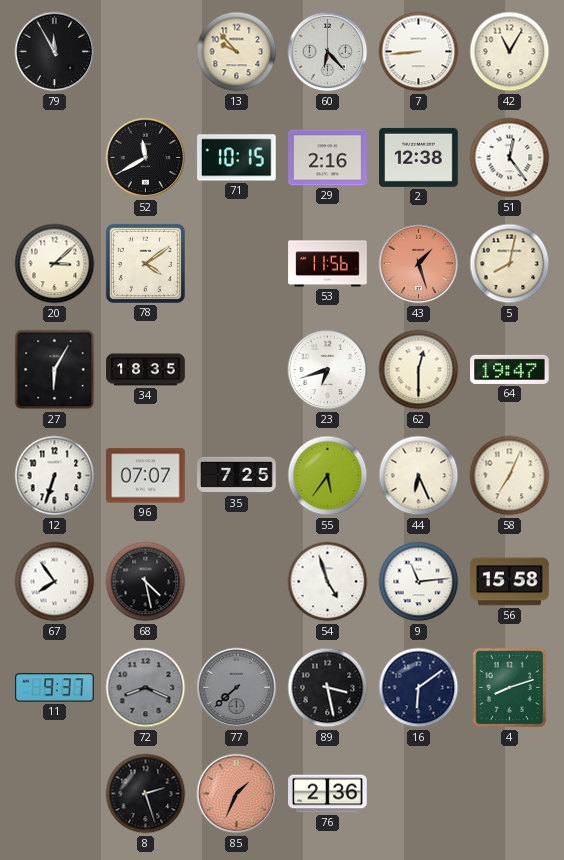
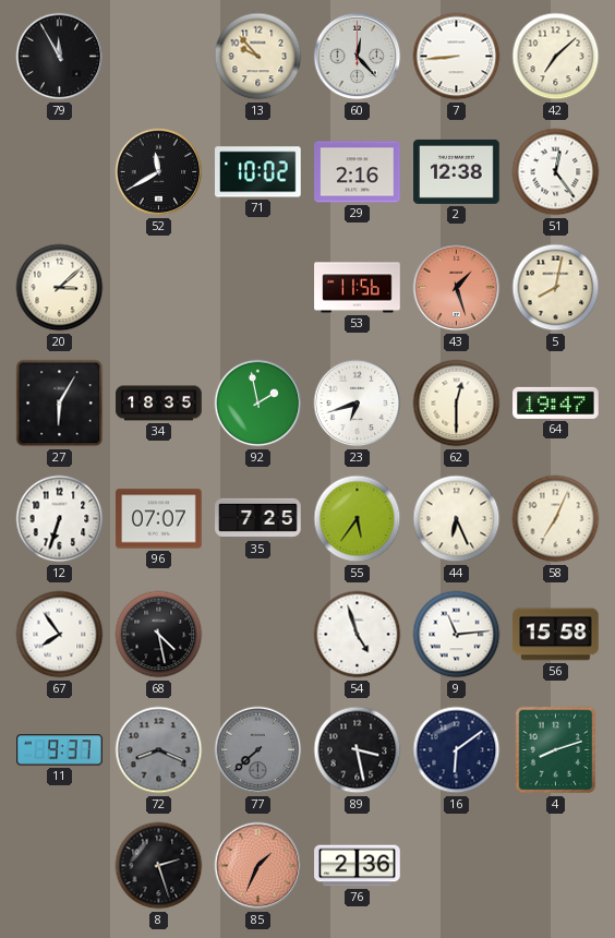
60: 6:23 -> 12:23
42: 11:05 -> 7:08
71: 10:15 -> 10:02
78: 4:09 -> none
92: none -> 1:58
